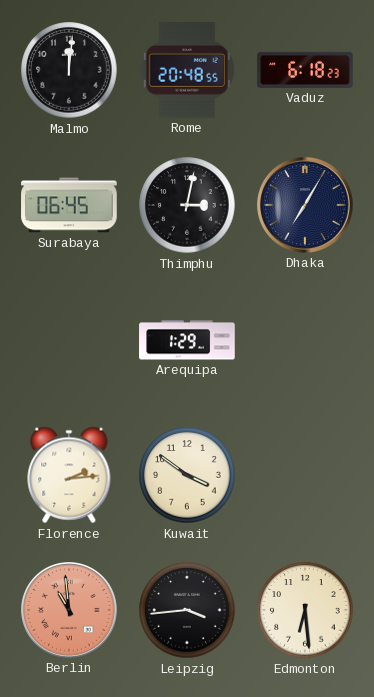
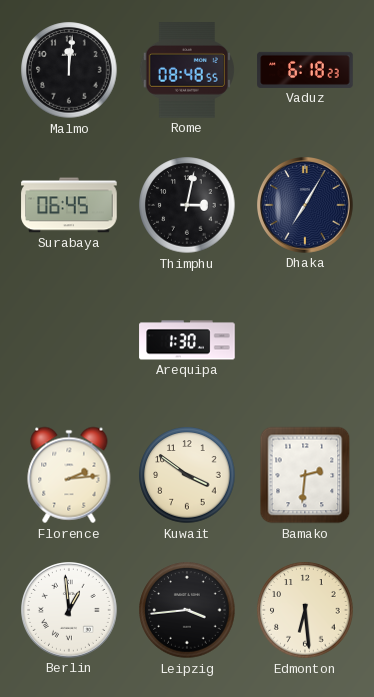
Rome: 20:48 -> 08:48
Arequipa: 1:29 -> 1:30
Bamako: none -> 2:31
Berlin: 10:59 -> 12:59
Berlin dial: salmon -> white
